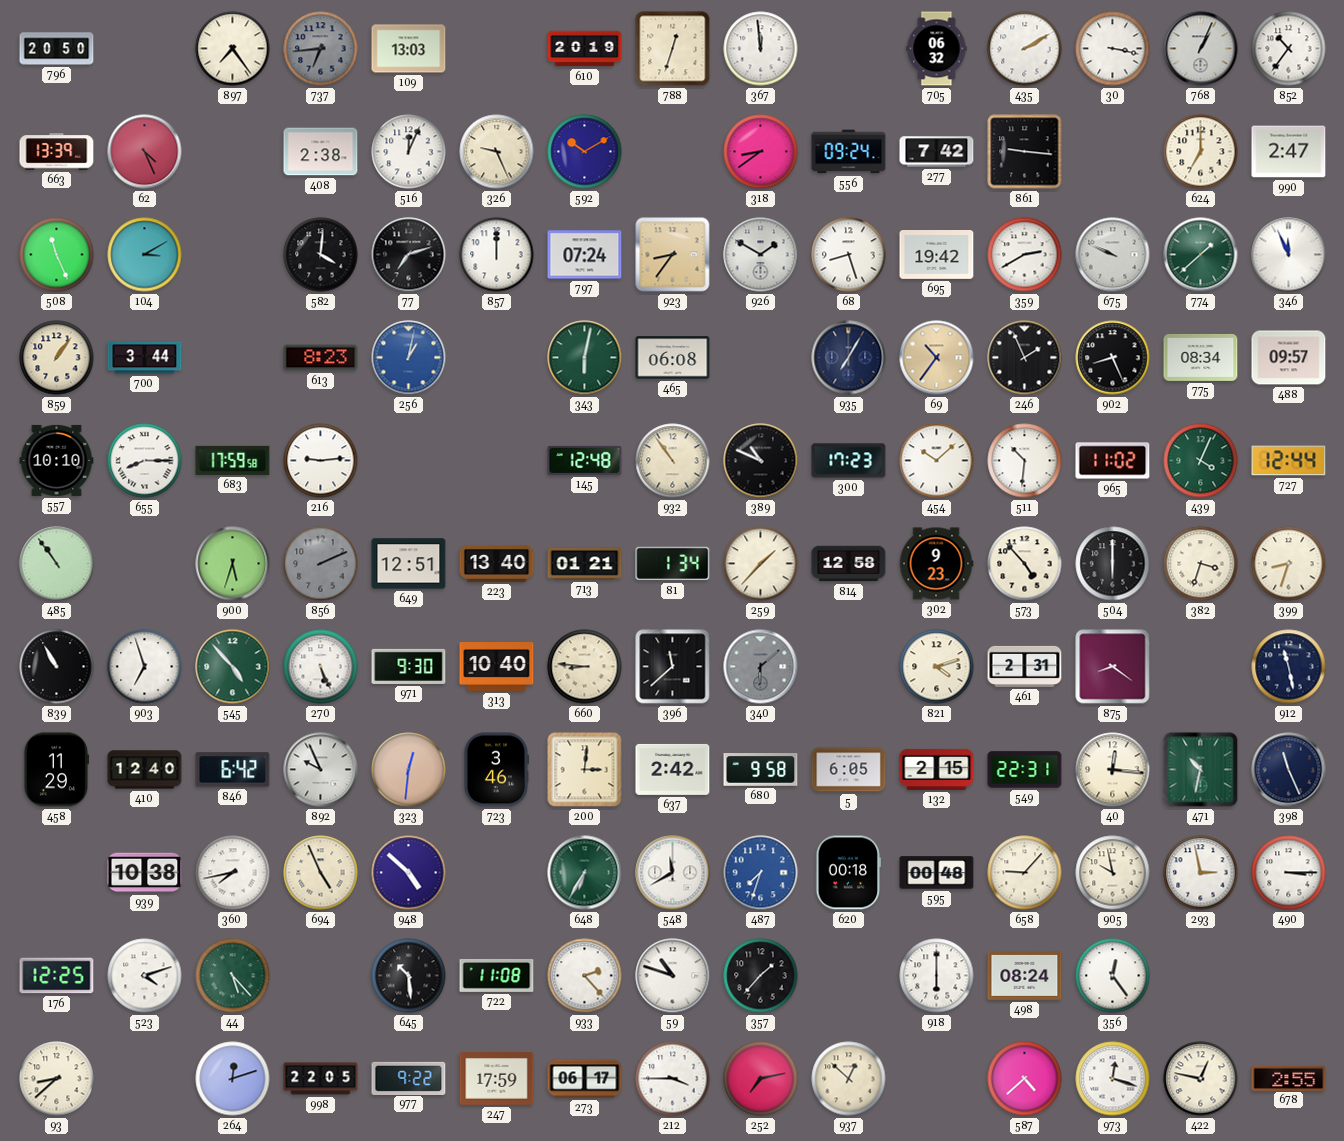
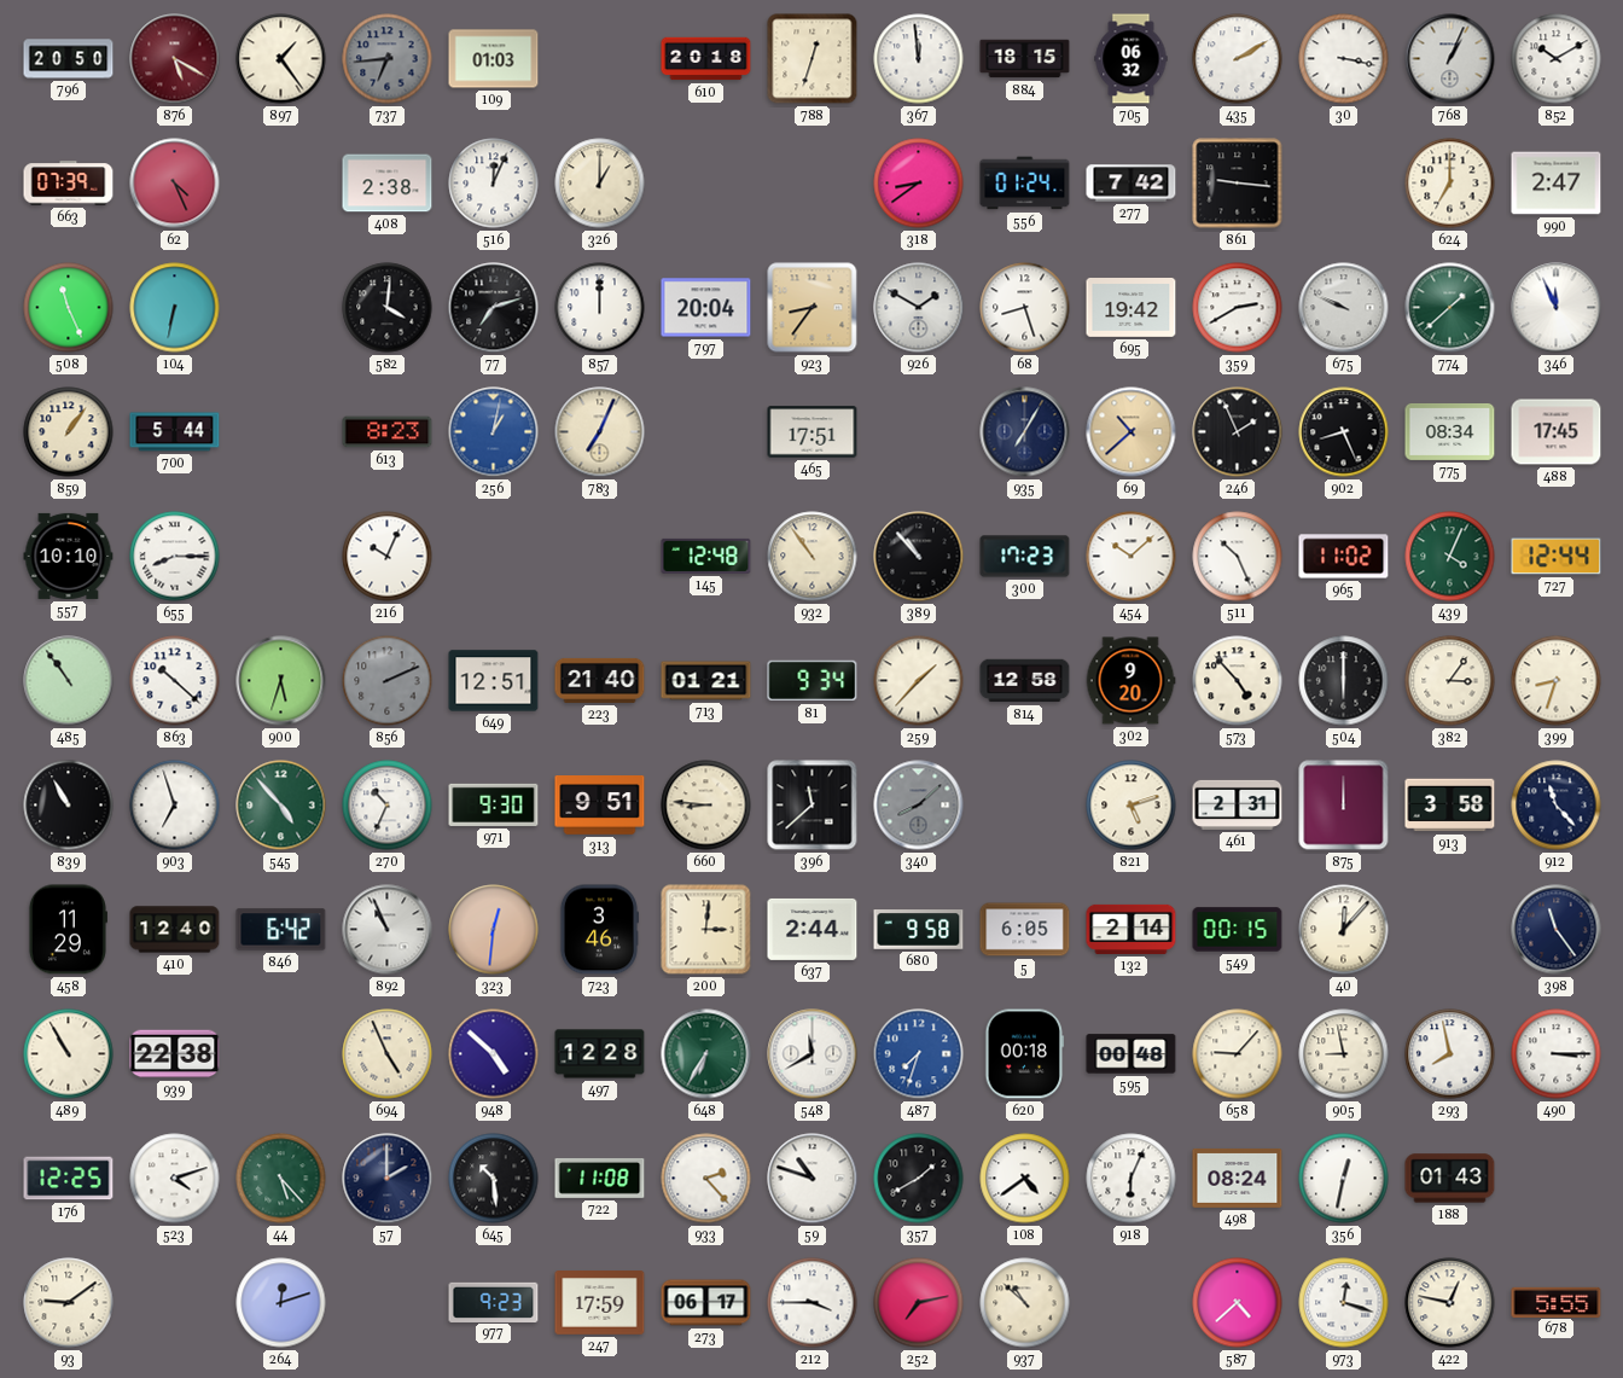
876: none -> 5:20
897: 7:24 -> 1:24
109: 13:03 -> 01:03
610: 20:19 -> 20:18
884: none -> 18:15
852: 10:36 -> 10:10
663: 13:39 -> 07:39
326: 9:26 -> 1:00
592: 10:10 -> none
556: 09:24 -> 01:24
104: 3:10 -> 6:32
797: 07:24 -> 20:04
700: 3:44 -> 5:44
783: none -> 7:04
343: 6:02 -> none
465: 06:08 -> 17:51
69: 10:36 -> 10:38
488: 09:57 -> 17:45
683: 17:59 -> none
216: 9:14 -> 10:04
389: 10:49 -> 10:53
511: 10:31 -> 10:26
863: none -> 10:22
223: 13:40 -> 21:40
81: 1:34 -> 9:34
302: 9:23 -> 9:20
382: 3:33 -> 3:06
270: 5:26 -> 10:34
313: 10:40 -> 9:51
340: 6:08 -> 8:08
821: 4:12 -> 5:12
875: 8:21 -> 12:00
913: none -> 3:58
912: 11:28 -> 11:23
892: 9:56 -> 10:56
637: 2:42 -> 2:44
132: 2:15 -> 2:14
549: 22:31 -> 00:15
40: 12:16 -> 12:07
471: 10:32 -> none
398: 11:26 -> 11:24
489: none -> 10:55
939: 10:38 -> 22:38
360: 7:43 -> none
497: none -> 12:28
905: 9:58 -> 8:58
293: 2:58 -> 7:58
57: none -> 2:00
357: 1:37 -> 1:40
108: none -> 4:39
918: 6:00 -> 6:04
356: 12:24 -> 12:32
188: none -> 01:43
93: 8:38 -> 9:09
998: 22:05 -> none
977: 9:22 -> 9:23
937: 12:52 -> 10:52
678: 2:55 -> 5:55
